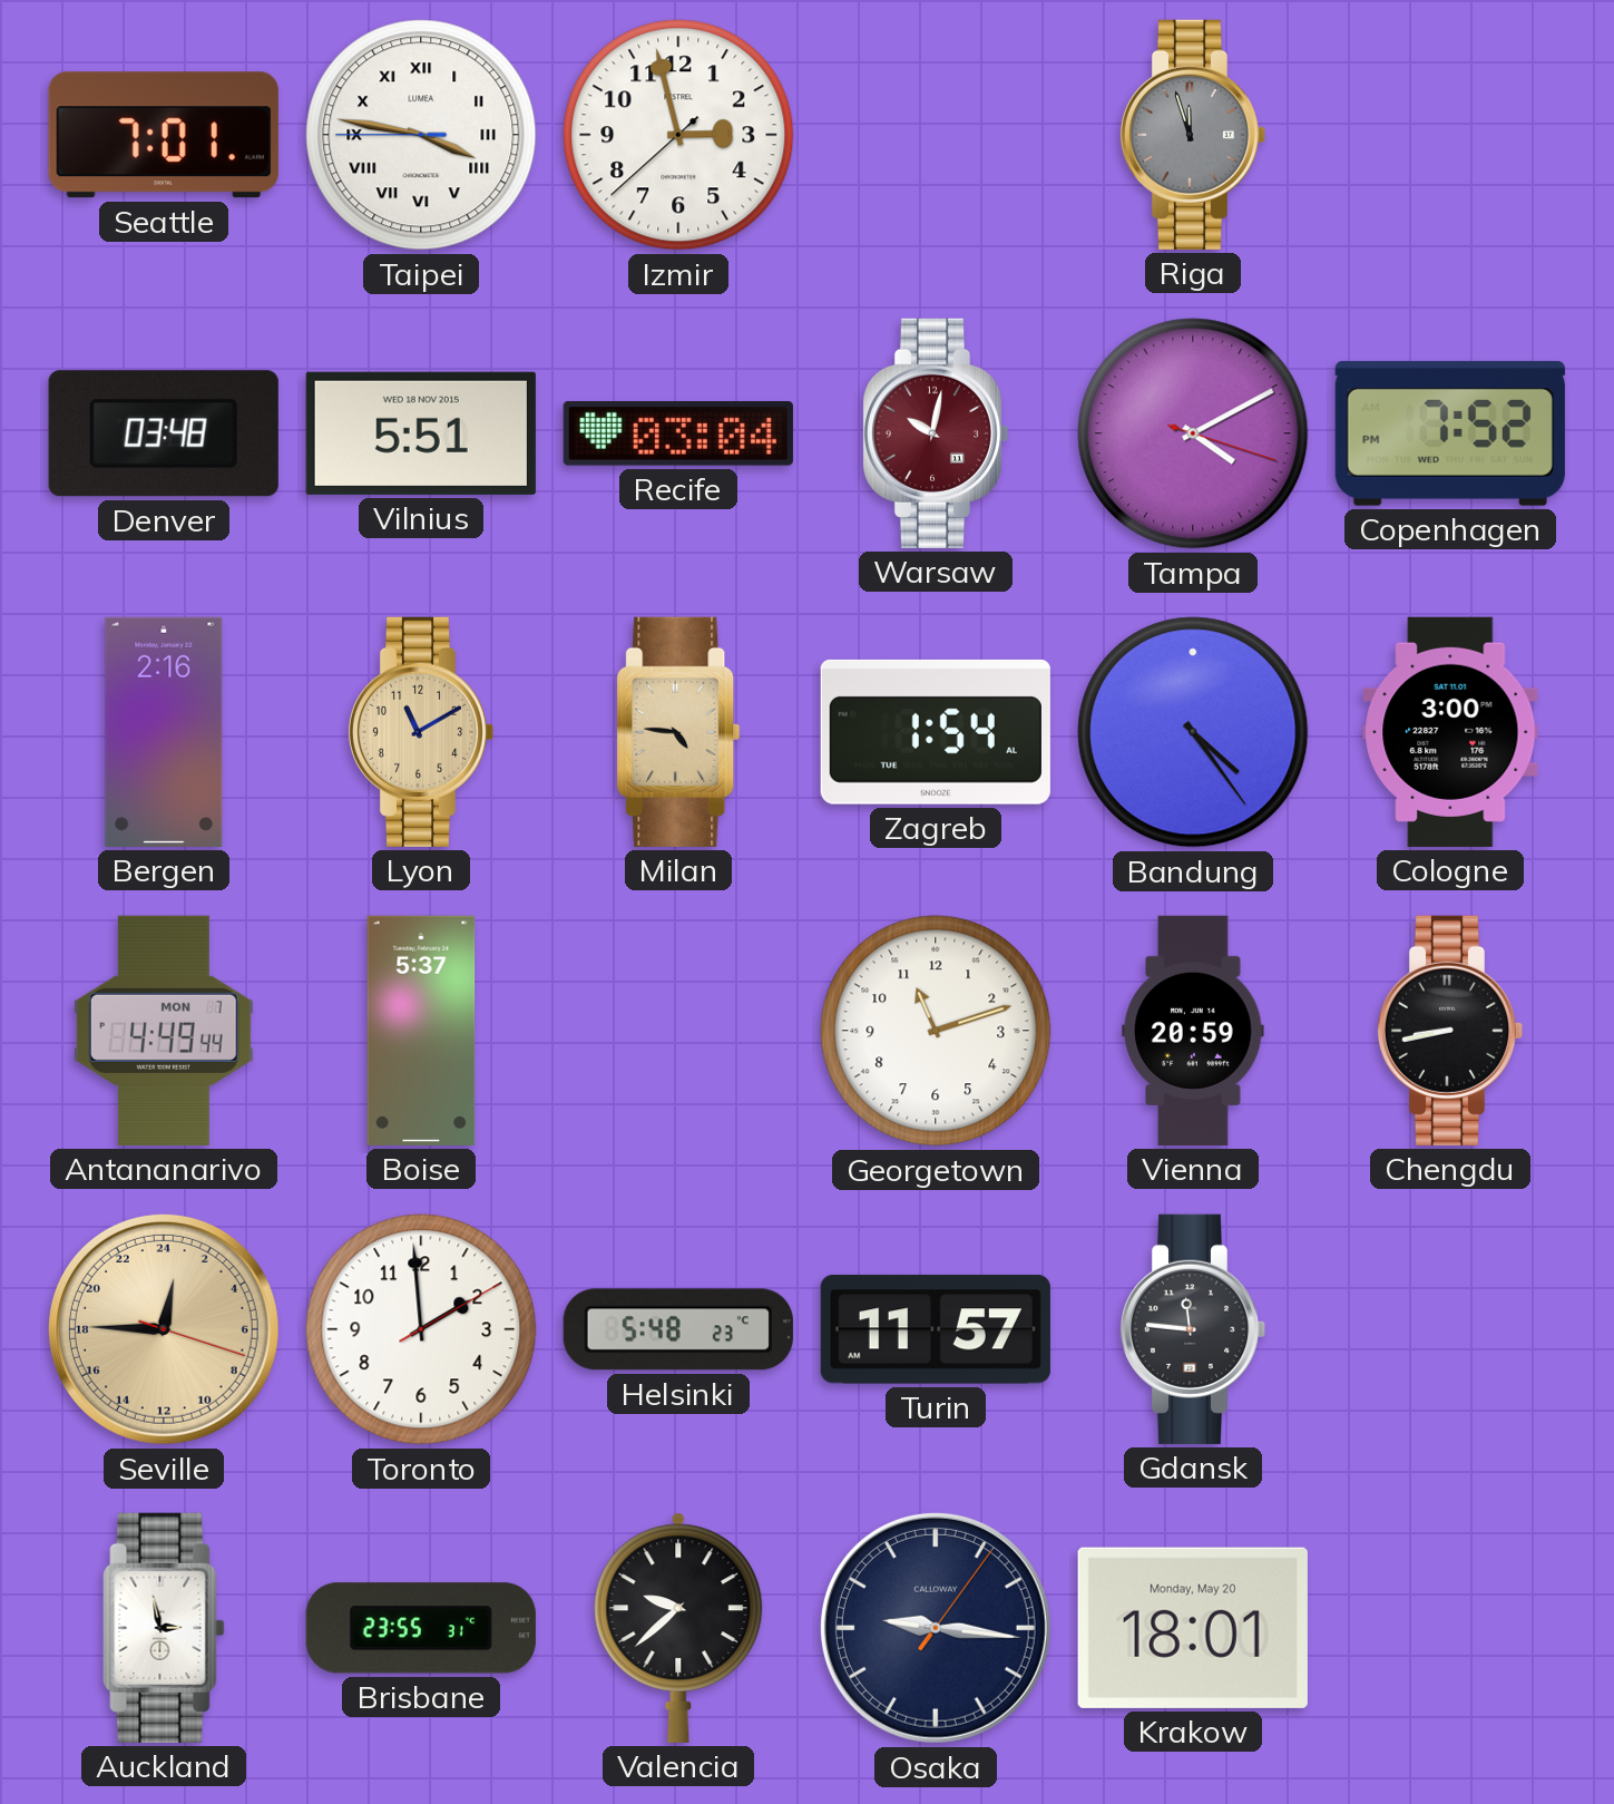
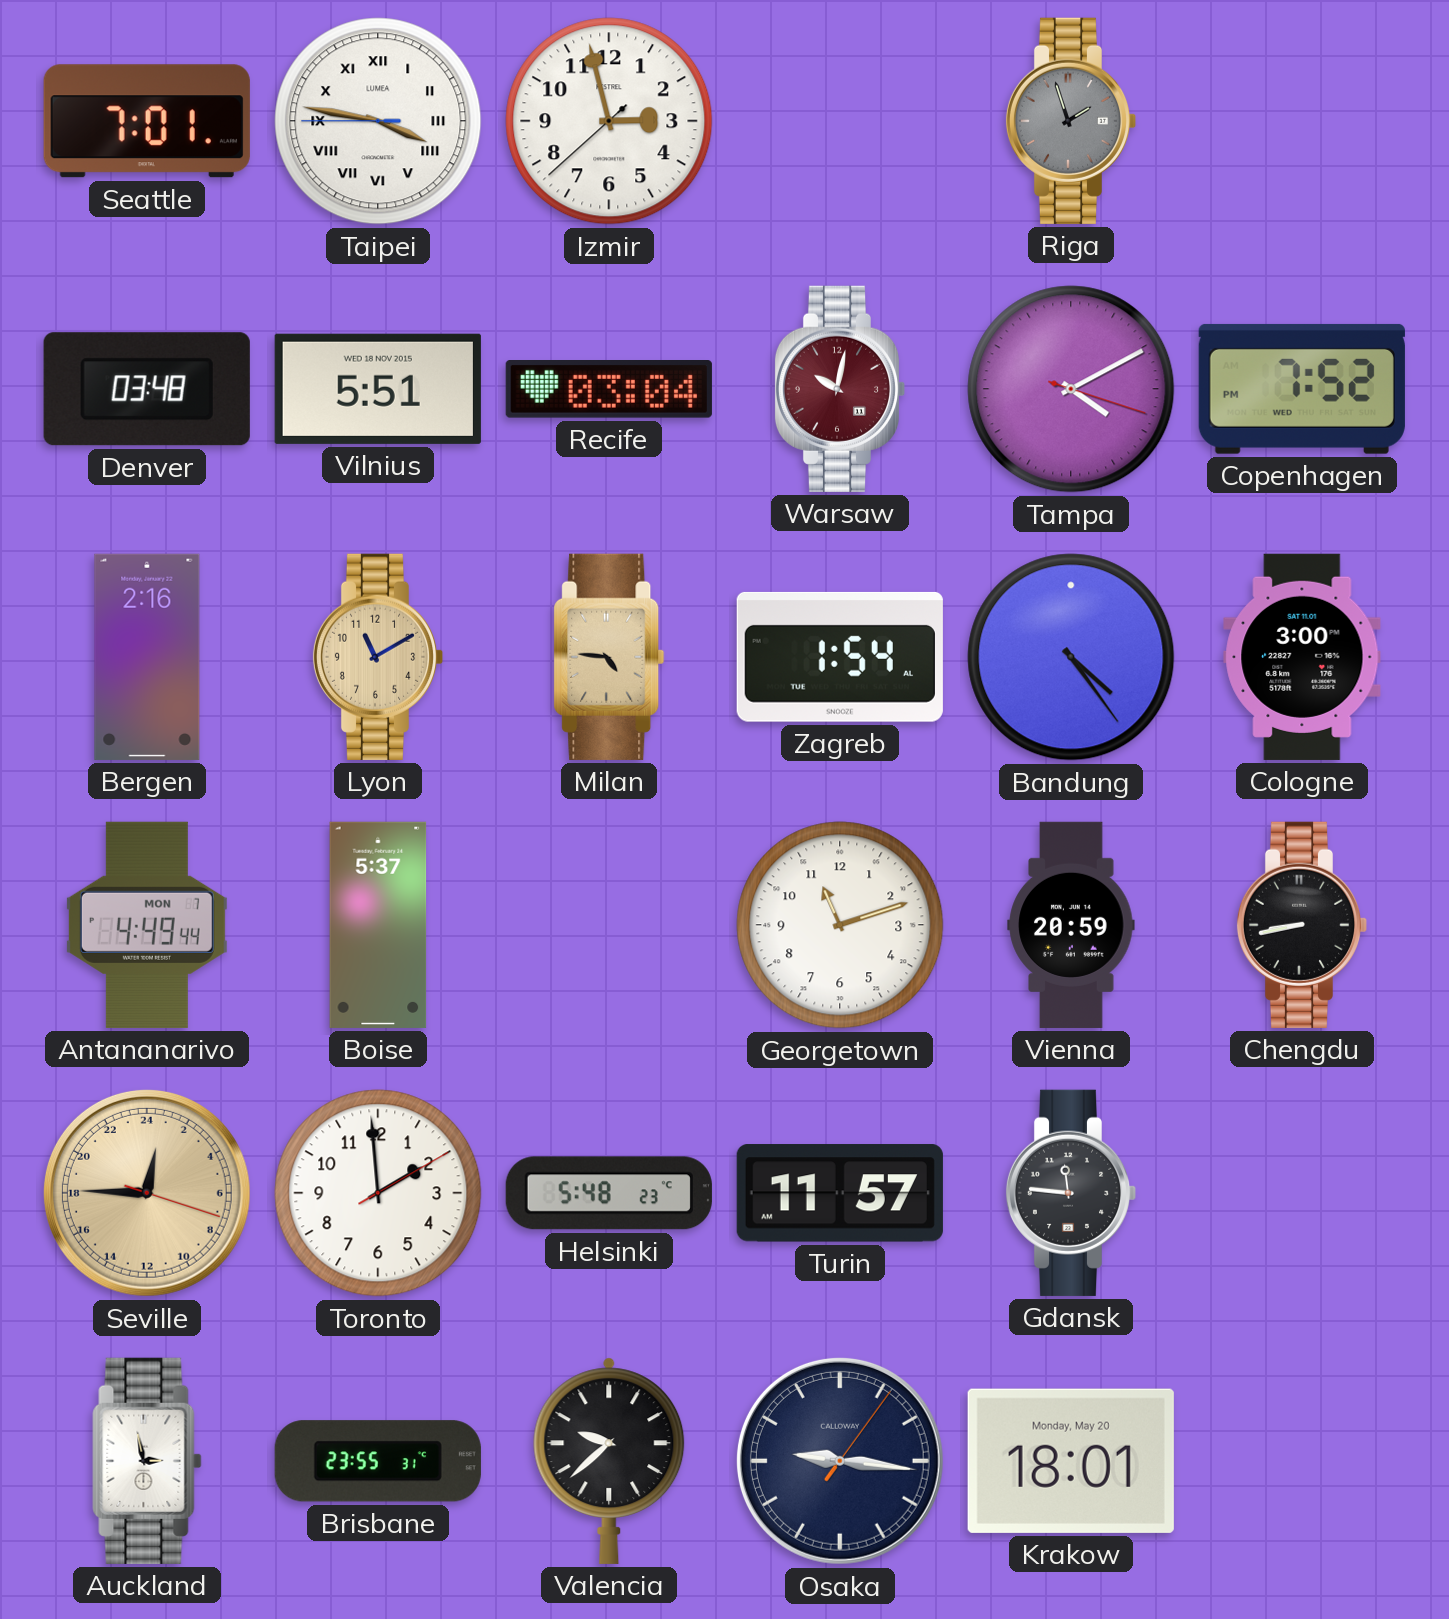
Riga: 11:57 -> 1:57
